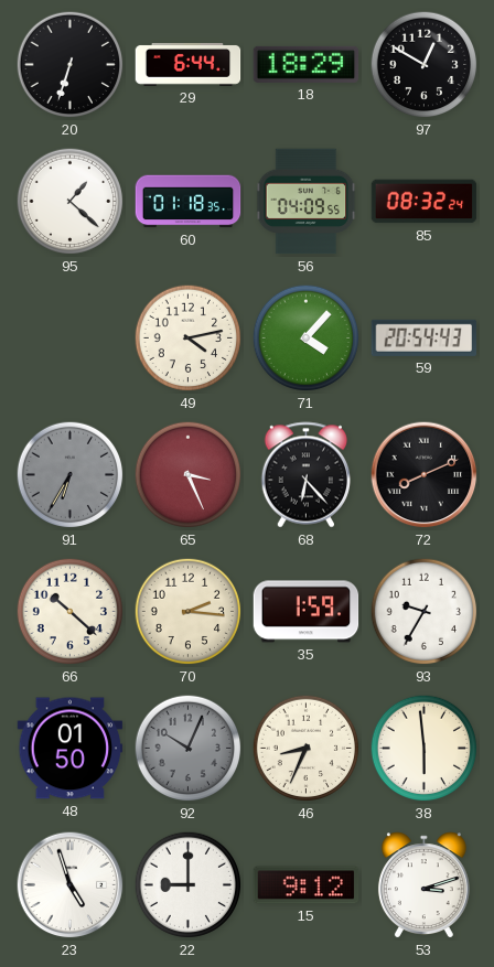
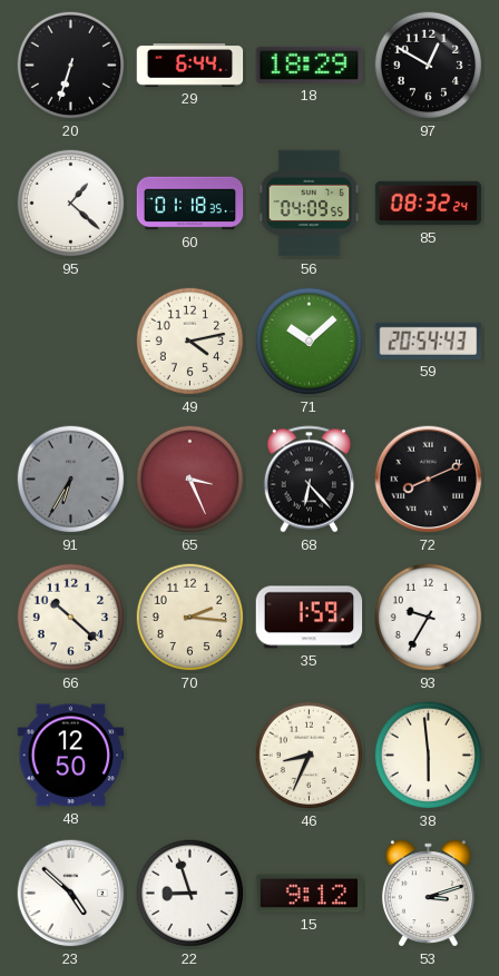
71: 4:07 -> 10:08
48: 01:50 -> 12:50
92: 10:04 -> none
23: 4:57 -> 4:52
22: 9:00 -> 8:57
